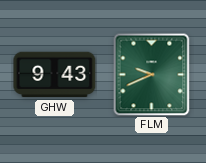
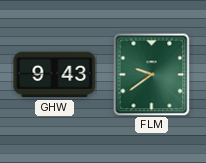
FLM: 9:41 -> 9:39
